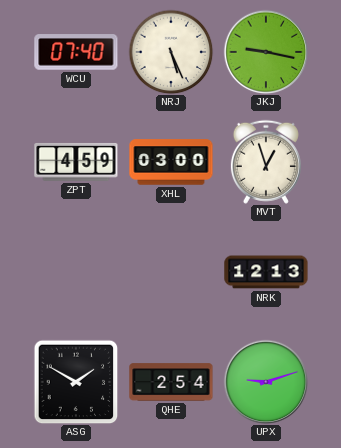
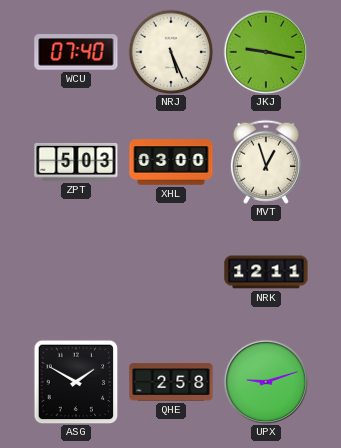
ZPT: 4:59 -> 5:03
NRK: 12:13 -> 12:11
QHE: 2:54 -> 2:58
